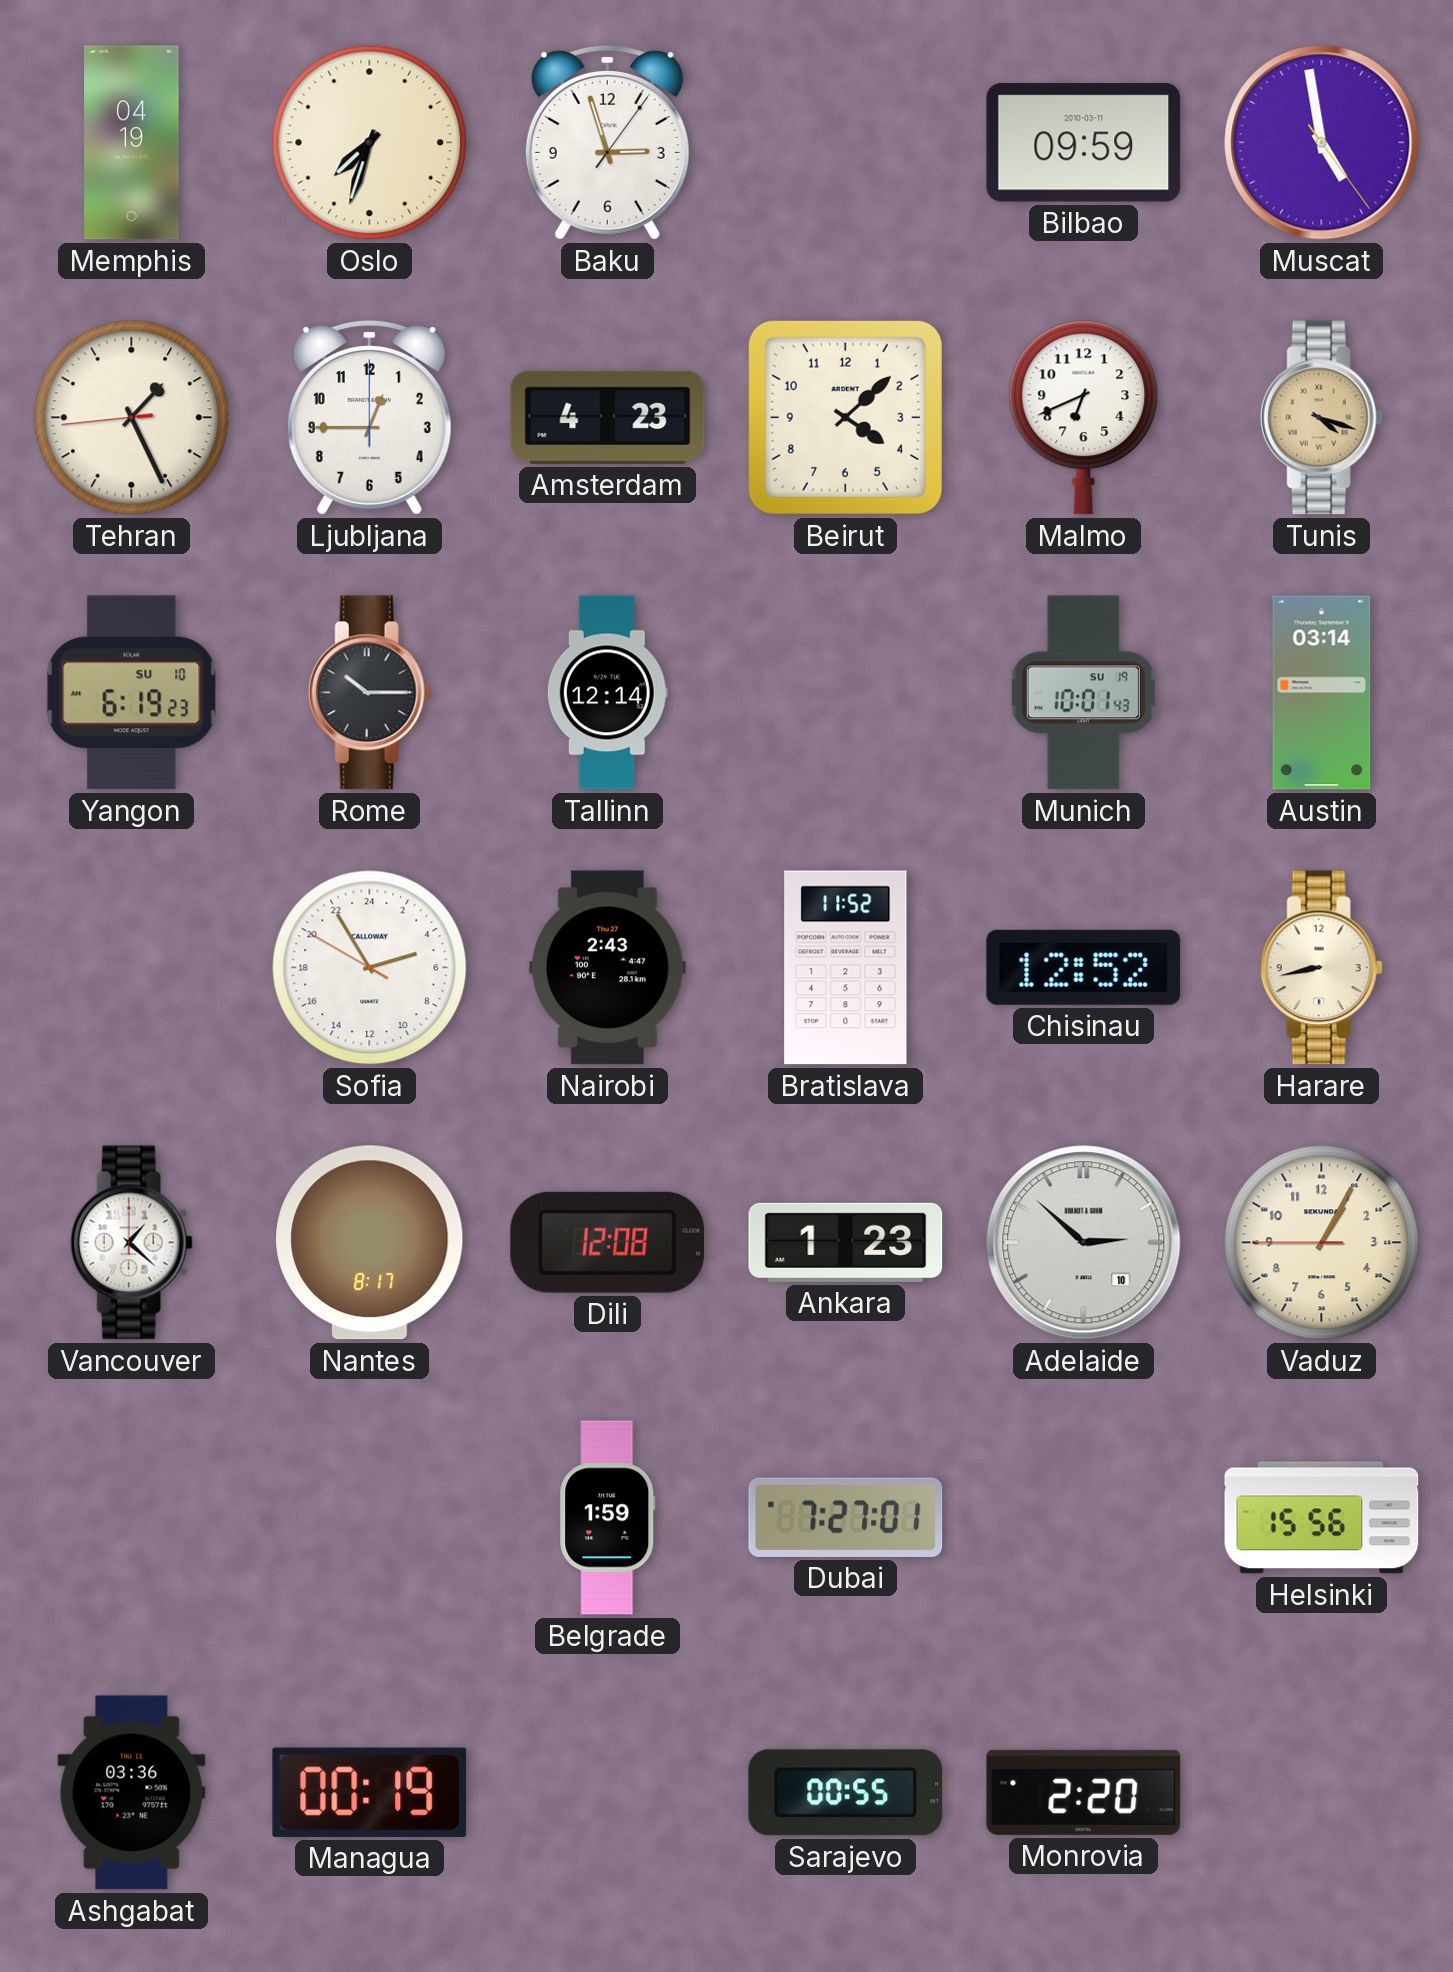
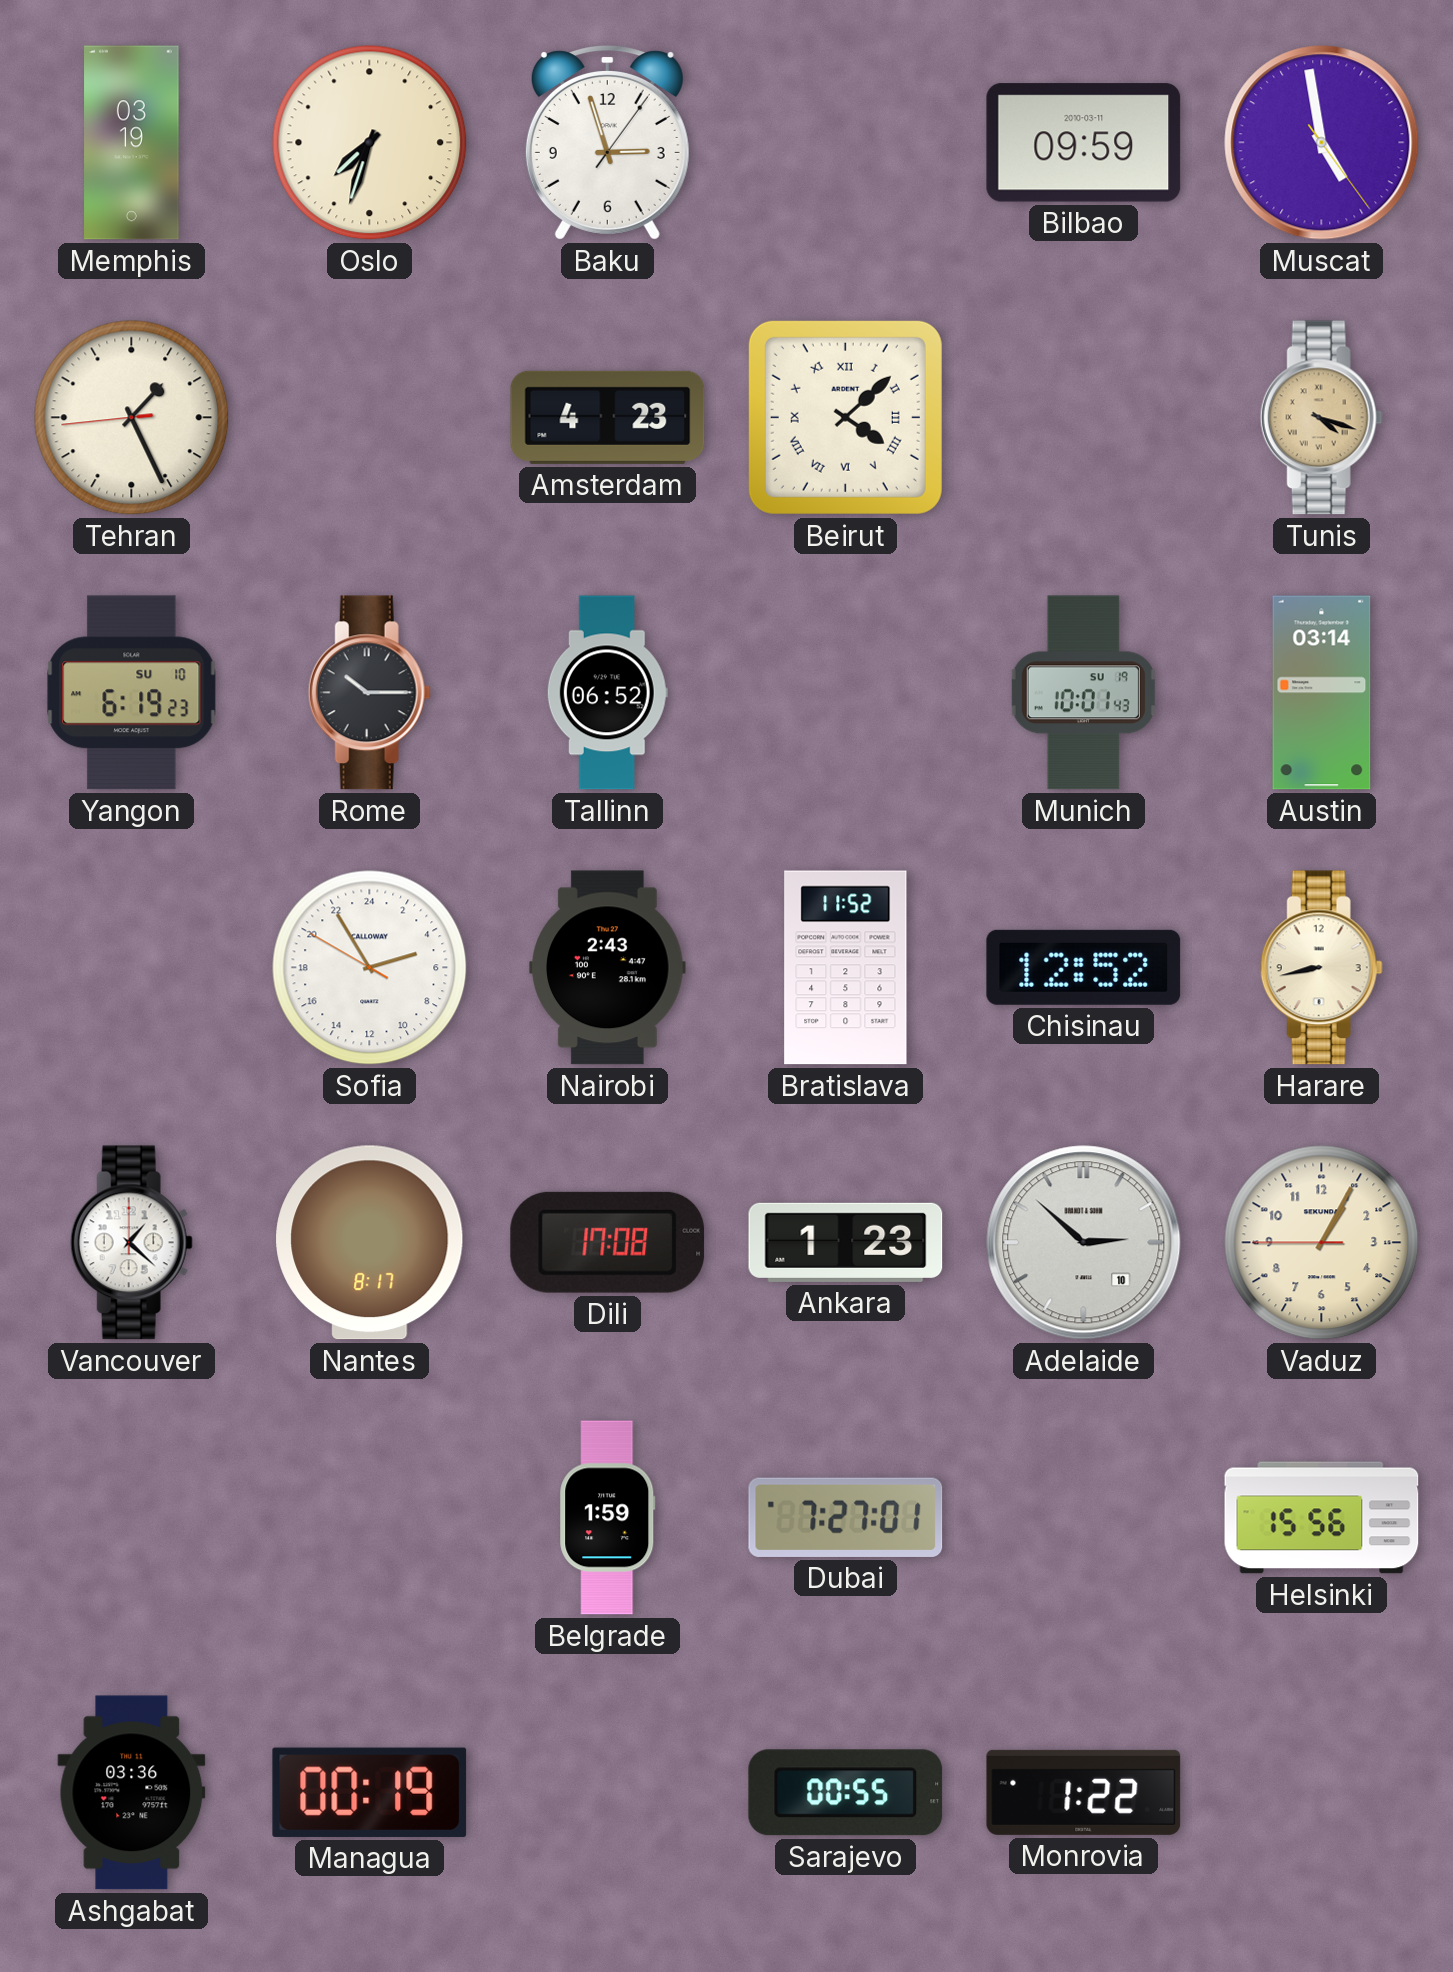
Memphis: 04:19 -> 03:19
Ljubljana: 12:45 -> none
Beirut numerals: Arabic -> Roman
Malmo: 6:41 -> none
Tallinn: 12:14 -> 06:52
Dili: 12:08 -> 17:08
Monrovia: 2:20 -> 1:22
